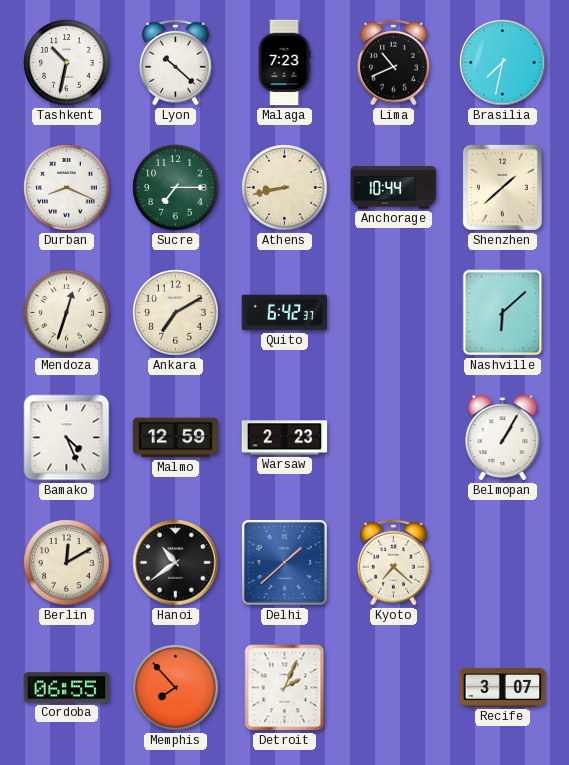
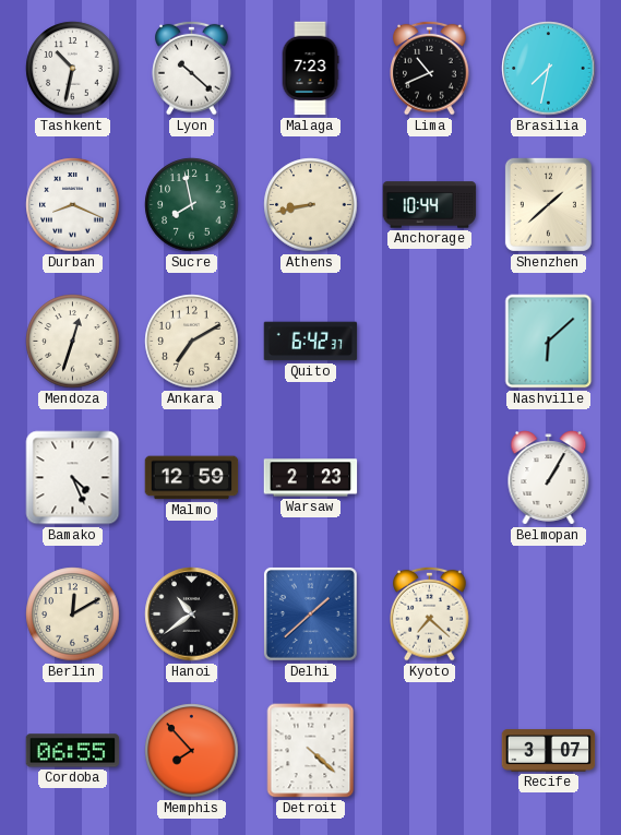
Sucre: 7:15 -> 7:58
Detroit: 2:04 -> 4:22
